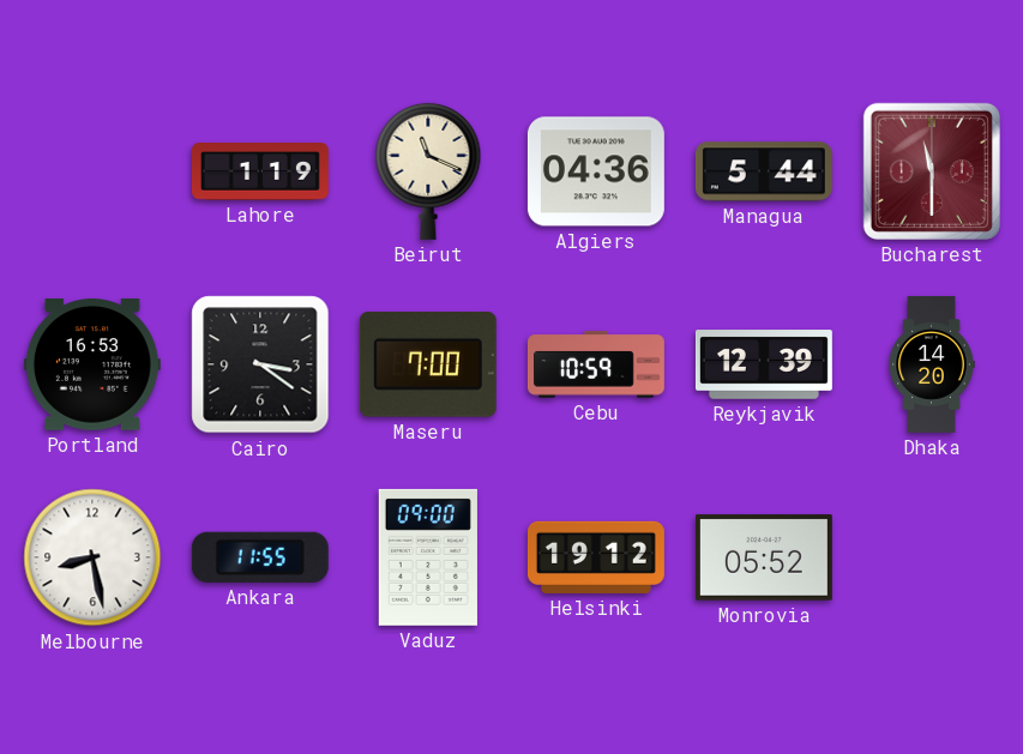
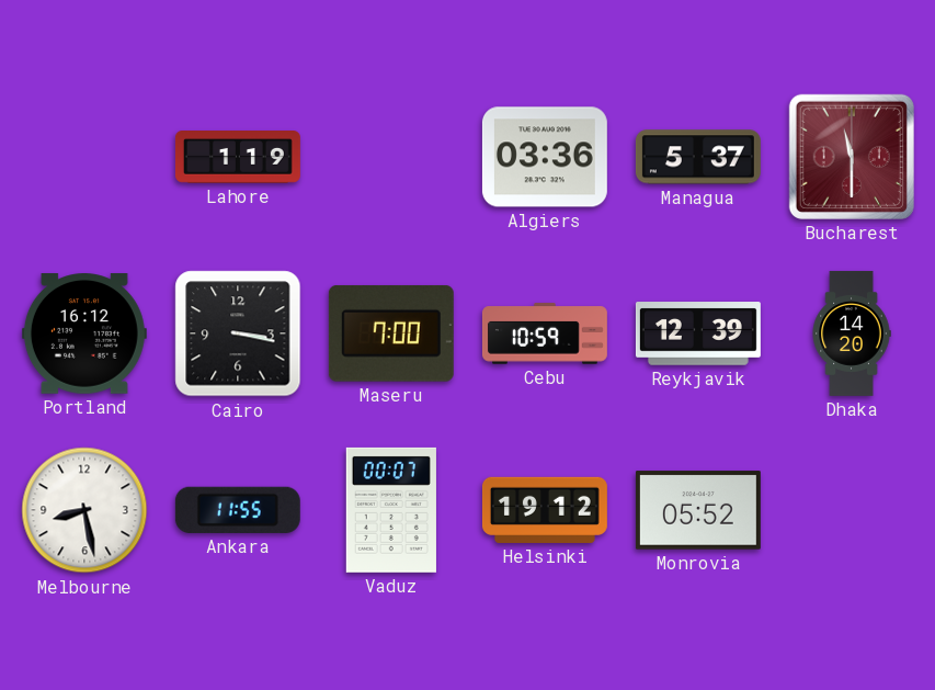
Beirut: 11:19 -> none
Algiers: 04:36 -> 03:36
Managua: 5:44 -> 5:37
Portland: 16:53 -> 16:12
Cairo: 3:21 -> 3:17
Vaduz: 09:00 -> 00:07
